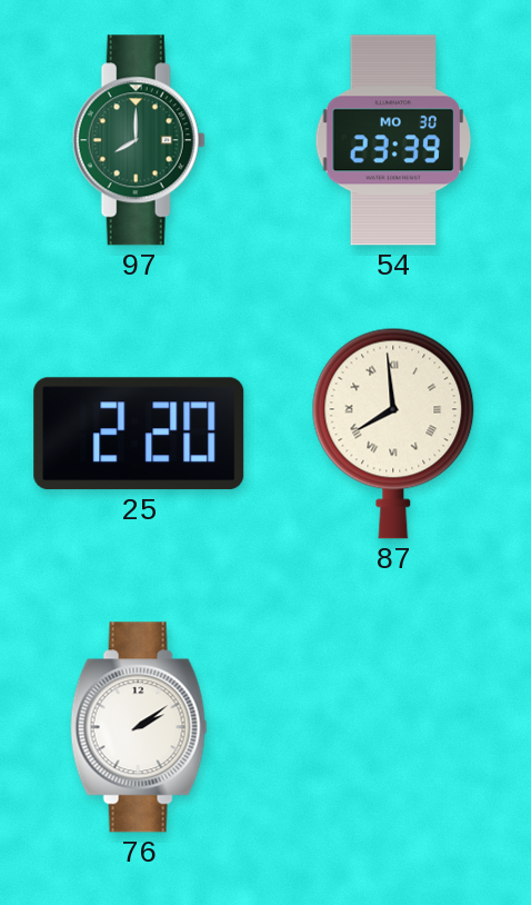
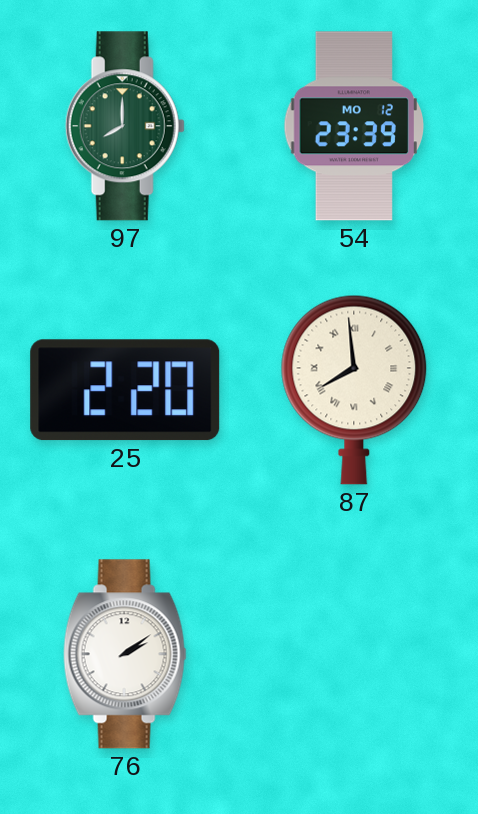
54 date: MO 30 -> MO 12
